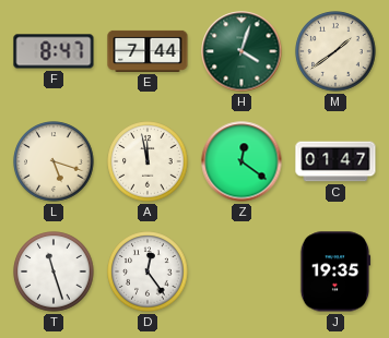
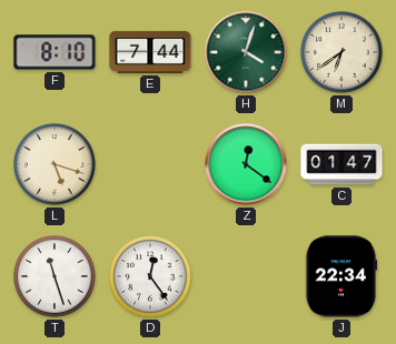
F: 8:47 -> 8:10
M: 1:39 -> 6:39
A: 11:58 -> none
J: 19:35 -> 22:34
